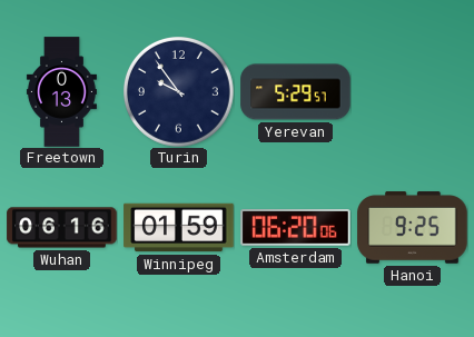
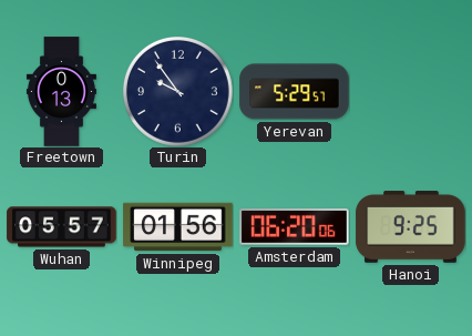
Wuhan: 06:16 -> 05:57
Winnipeg: 01:59 -> 01:56
